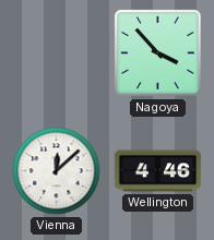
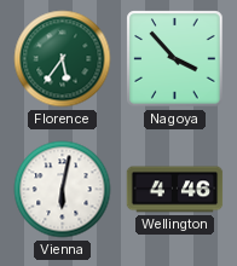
Florence: none -> 5:36
Vienna: 12:08 -> 6:02
